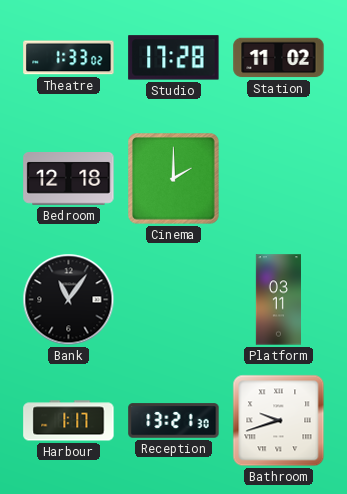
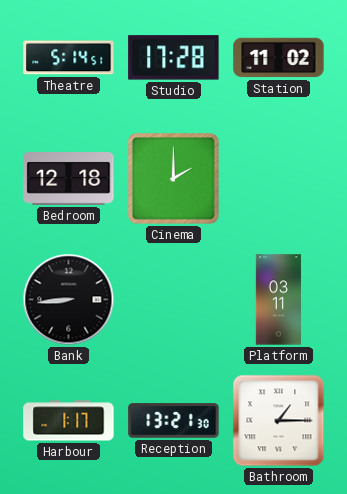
Theatre: 1:33 -> 5:14
Bank: 11:06 -> 8:44
Bathroom: 9:42 -> 1:15
